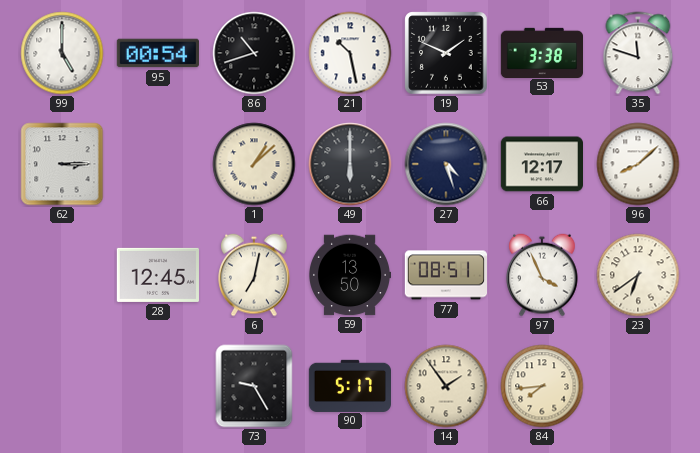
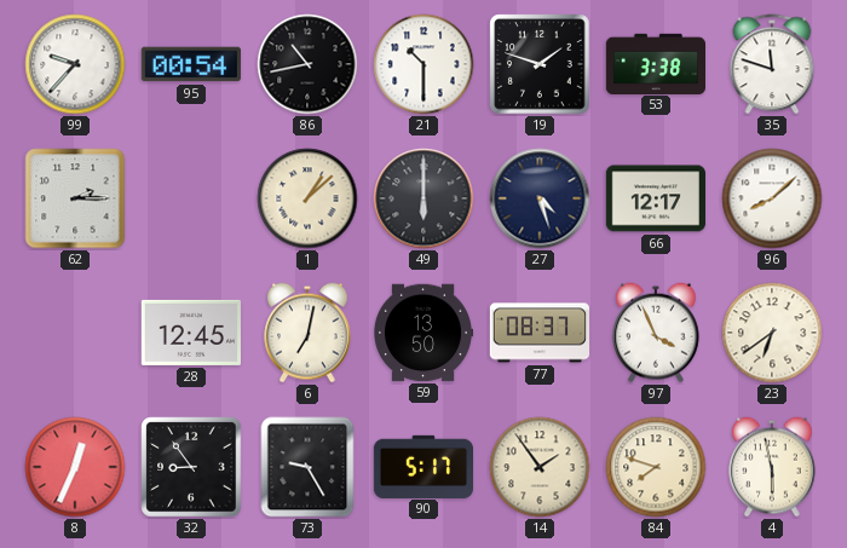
99: 5:00 -> 9:37
86: 10:42 -> 10:43
21: 10:28 -> 10:30
19: 1:49 -> 1:48
62: 3:15 -> 2:15
77: 08:51 -> 08:37
8: none -> 12:34
32: none -> 8:54
84: 7:44 -> 7:48
4: none -> 5:58
